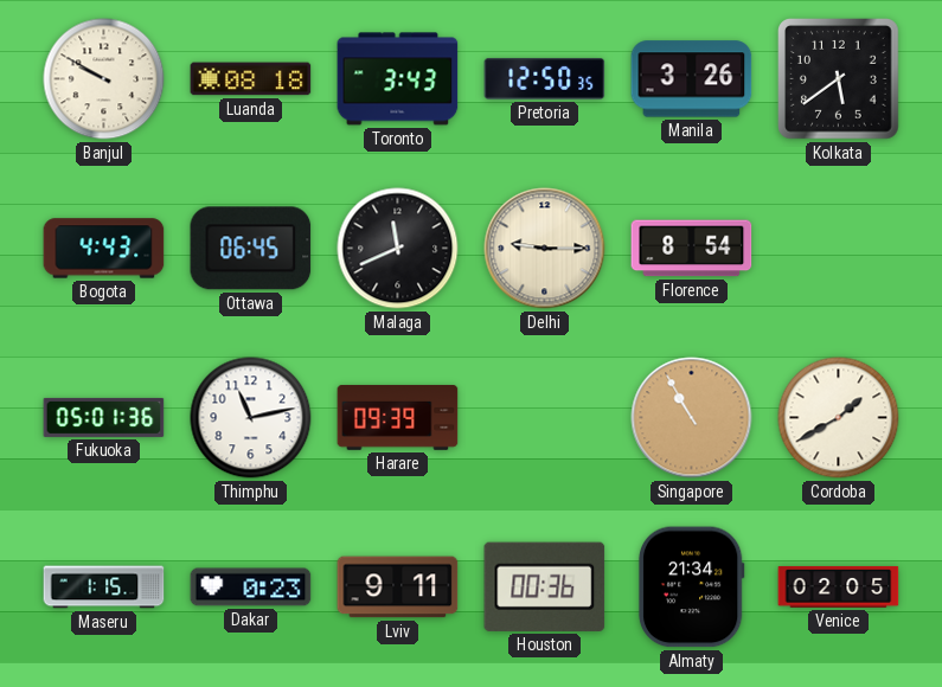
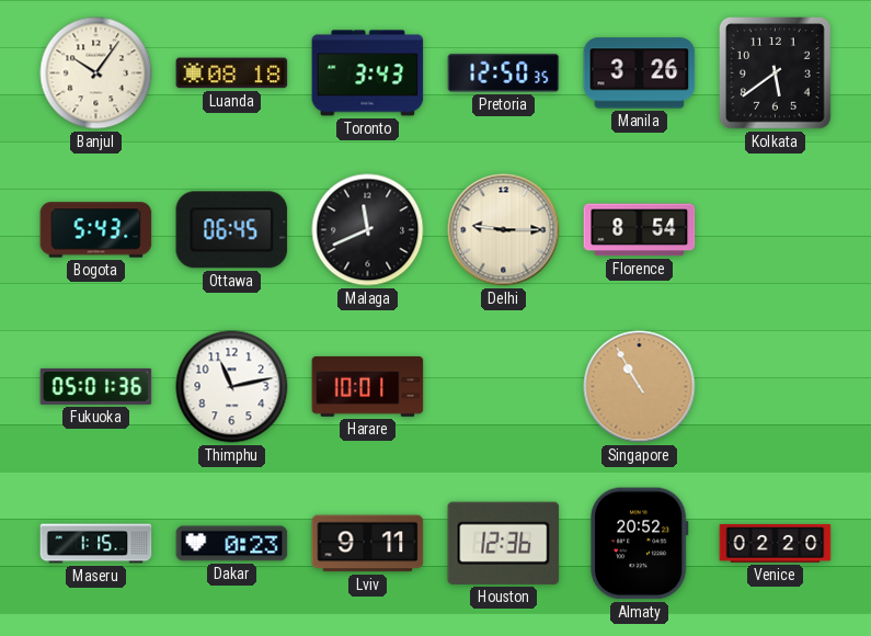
Banjul: 9:50 -> 10:06
Bogota: 4:43 -> 5:43
Harare: 09:39 -> 10:01
Cordoba: 1:40 -> none
Houston: 00:36 -> 12:36
Almaty: 21:34 -> 20:52
Venice: 02:05 -> 02:20
